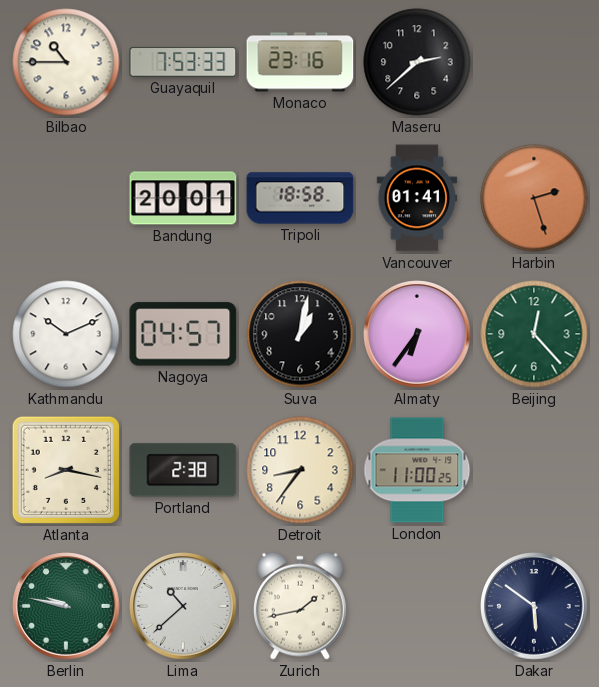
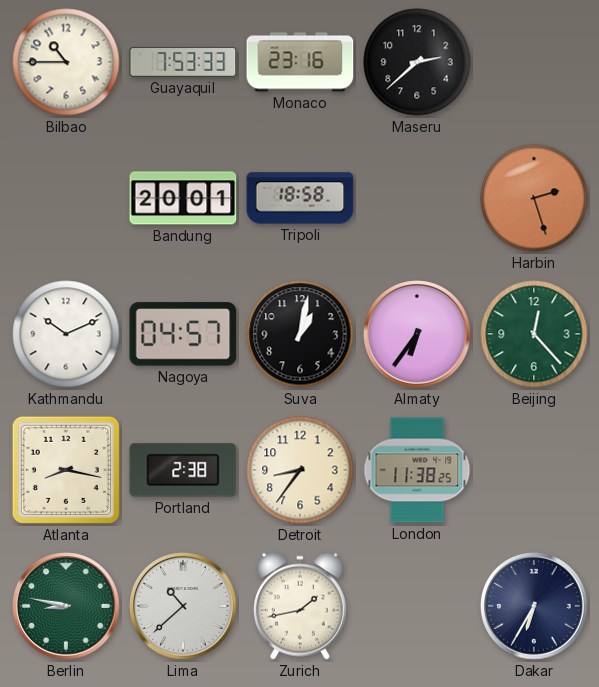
Vancouver: 01:41 -> none
London: 11:00 -> 11:38
Berlin: 9:47 -> 8:47
Dakar: 5:51 -> 6:35
